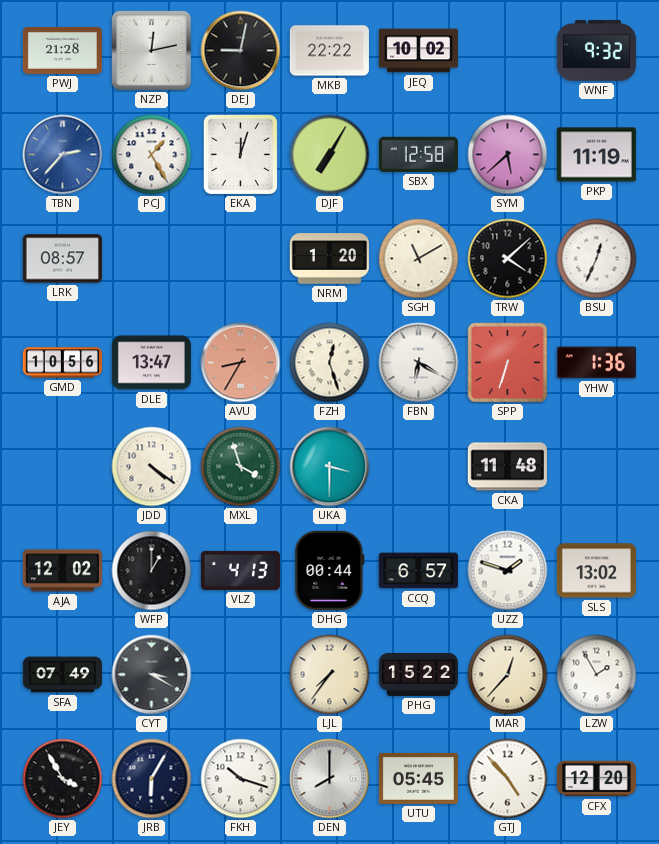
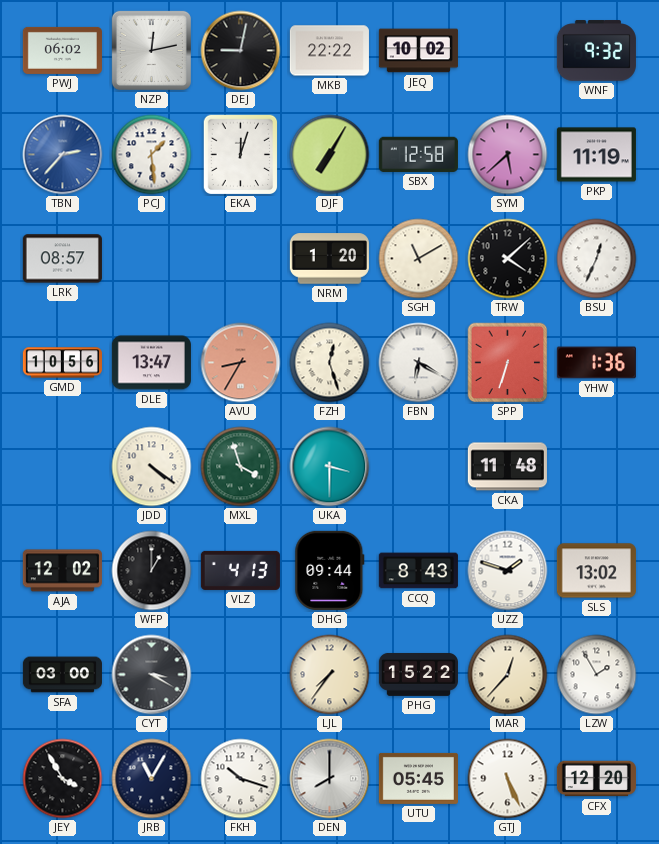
PWJ: 21:28 -> 06:02
PCJ: 1:25 -> 1:29
DHG: 00:44 -> 09:44
CCQ: 6:57 -> 8:43
SFA: 07:49 -> 03:00
JRB: 6:05 -> 11:05
GTJ: 4:53 -> 5:26
